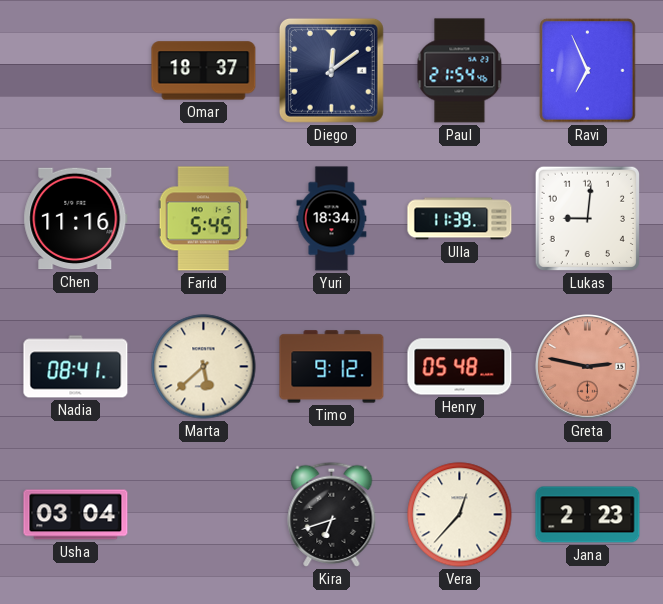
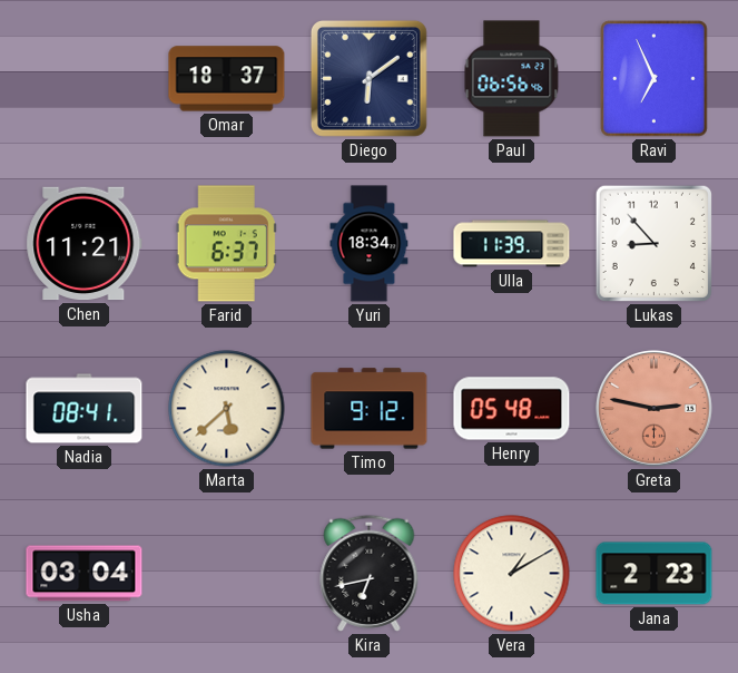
Diego: 12:09 -> 6:09
Paul: 21:54 -> 06:56
Chen: 11:16 -> 11:21
Farid: 5:45 -> 6:37
Lukas: 9:01 -> 8:53
Kira: 6:42 -> 6:43
Vera: 12:37 -> 1:10
